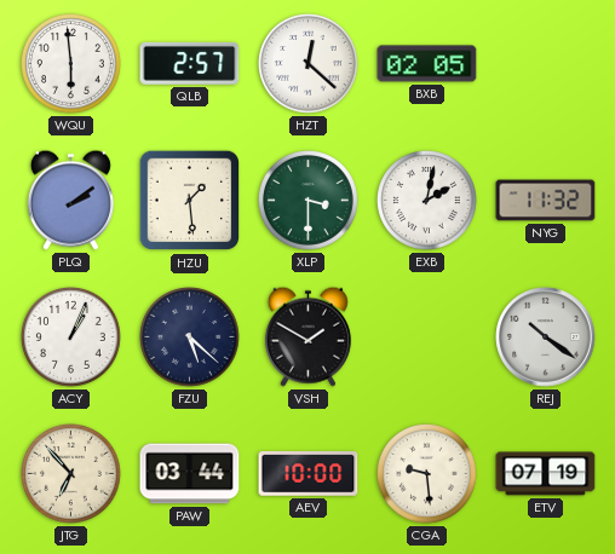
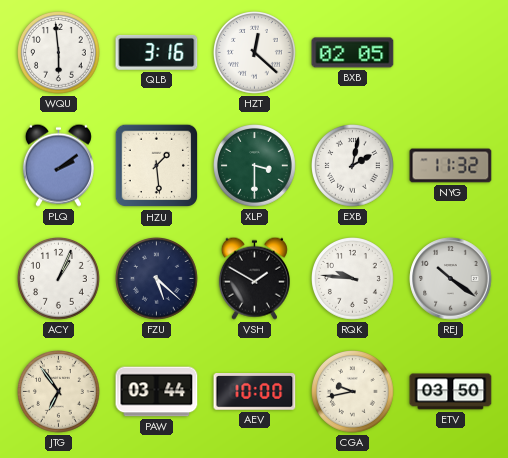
QLB: 2:57 -> 3:16
RQK: none -> 9:46
JTG: 6:53 -> 6:54
CGA: 9:29 -> 9:43
ETV: 07:19 -> 03:50
